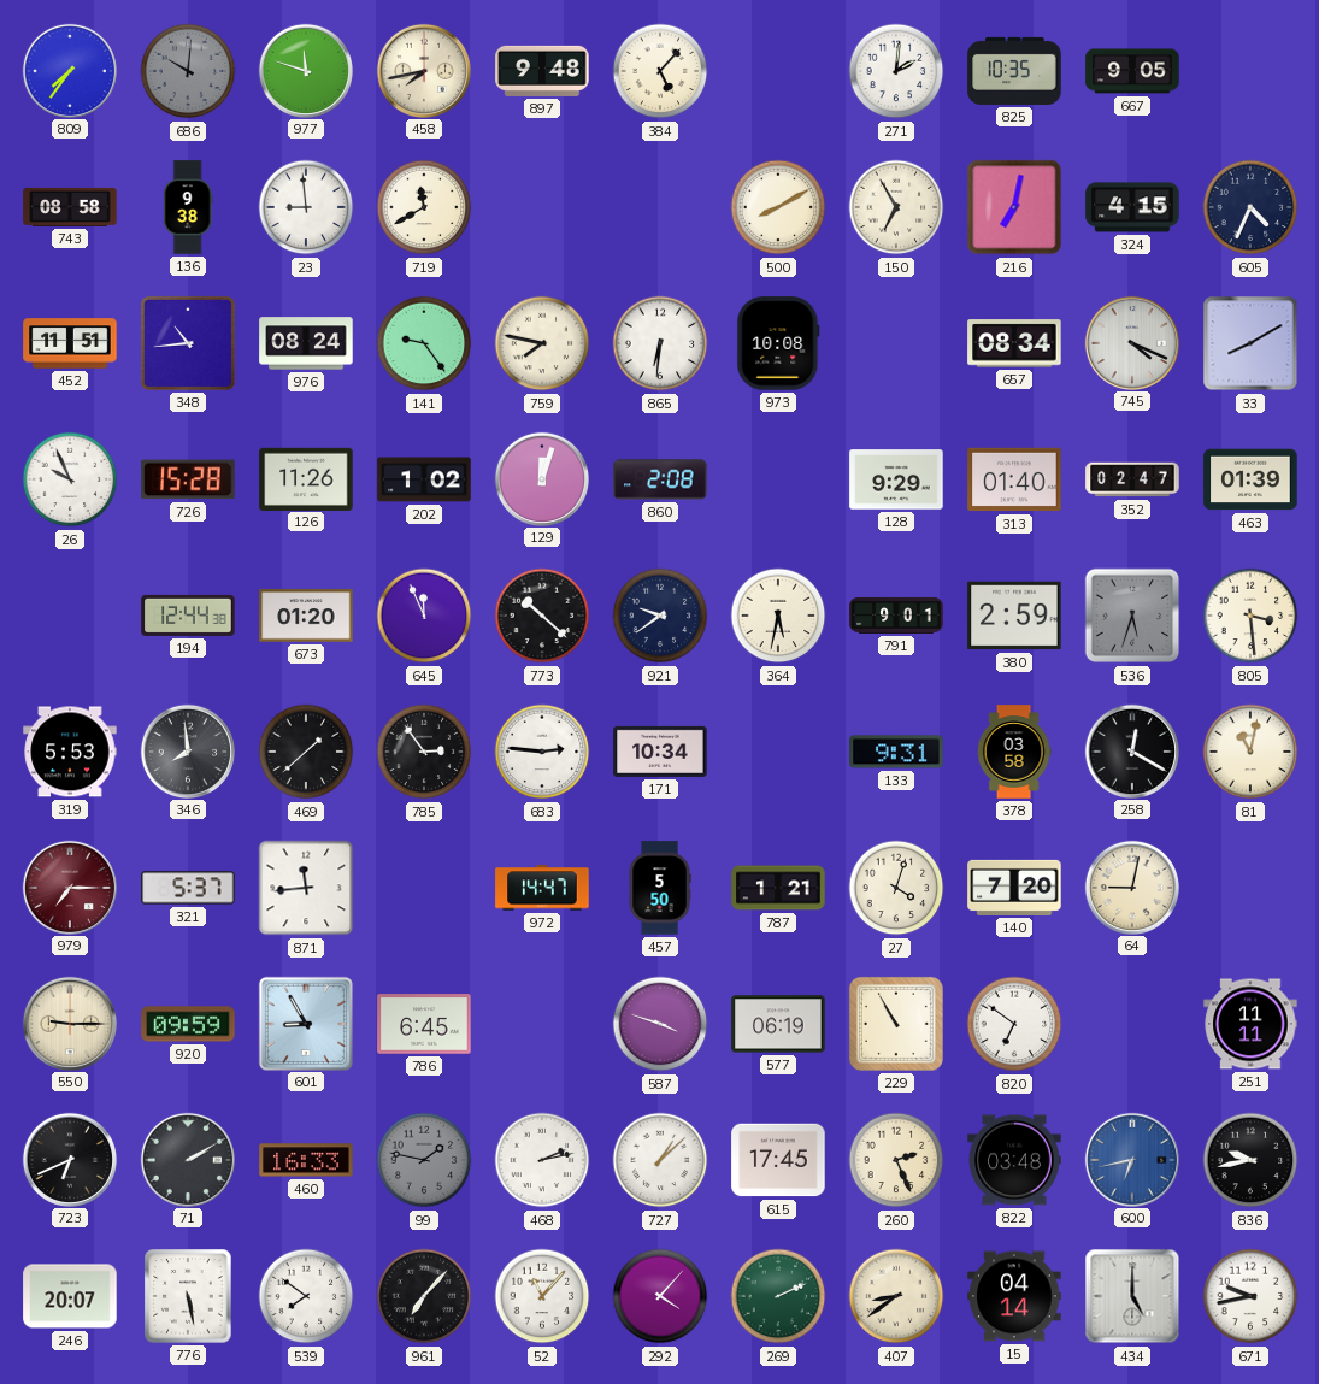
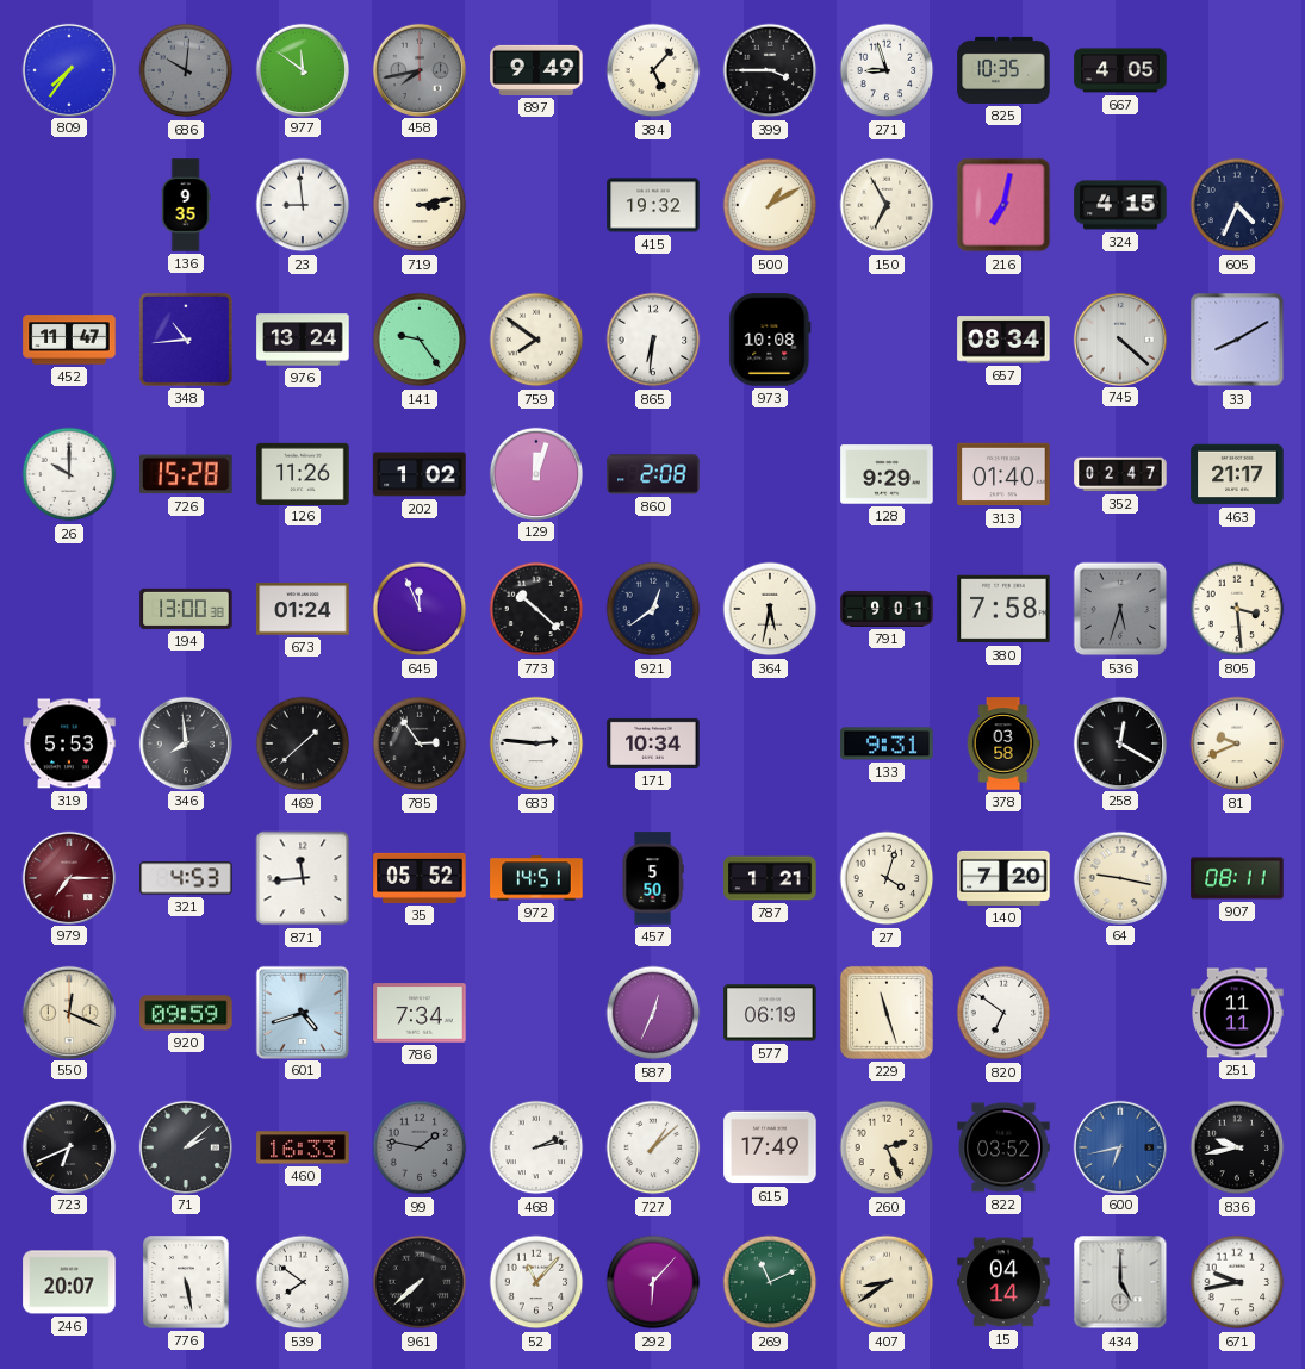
977: 11:48 -> 11:51
458 dial: cream -> grey
897: 9:48 -> 9:49
399: none -> 3:45
271: 2:01 -> 8:57
667: 9:05 -> 4:05
743: 08:58 -> none
136: 9:38 -> 9:35
719: 11:40 -> 3:13
415: none -> 19:32
500: 8:10 -> 1:10
452: 11:51 -> 11:47
976: 08:24 -> 13:24
759: 7:47 -> 7:51
745: 4:19 -> 4:22
26: 9:56 -> 10:00
463: 01:39 -> 21:17
194: 12:44 -> 13:00
673: 01:20 -> 01:24
921: 9:39 -> 12:39
380: 2:59 -> 7:58
81: 11:02 -> 9:41
321: 5:37 -> 4:53
35: none -> 05:52
972: 14:47 -> 14:51
64: 9:02 -> 9:17
907: none -> 08:11
550: 9:15 -> 12:19
601: 8:55 -> 4:42
786: 6:45 -> 7:34
587: 3:48 -> 12:34
229: 10:55 -> 11:27
71: 2:10 -> 2:08
615: 17:45 -> 17:49
822: 03:48 -> 03:52
961: 7:07 -> 7:38
292: 4:07 -> 6:07
269: 2:11 -> 11:11
